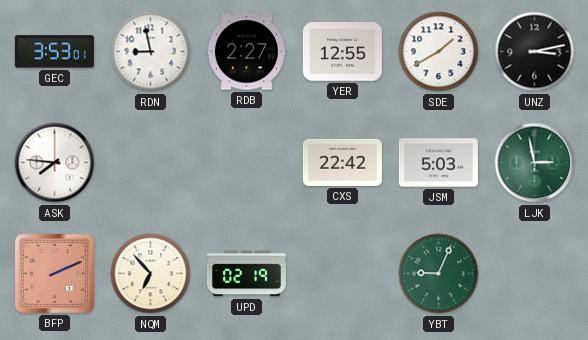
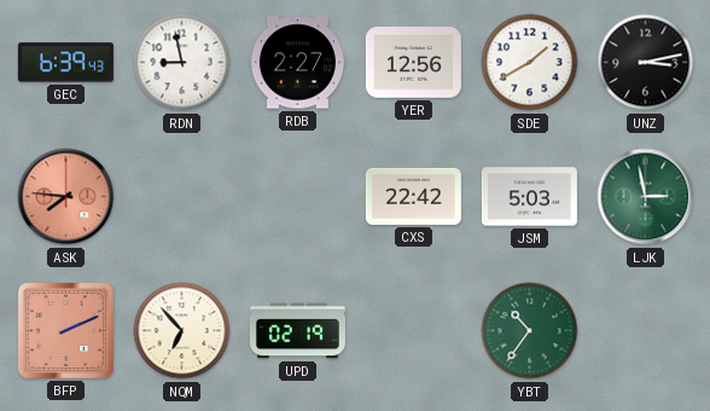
GEC: 3:53 -> 6:39
YER: 12:55 -> 12:56
ASK dial: white -> salmon
YBT: 9:04 -> 10:36
